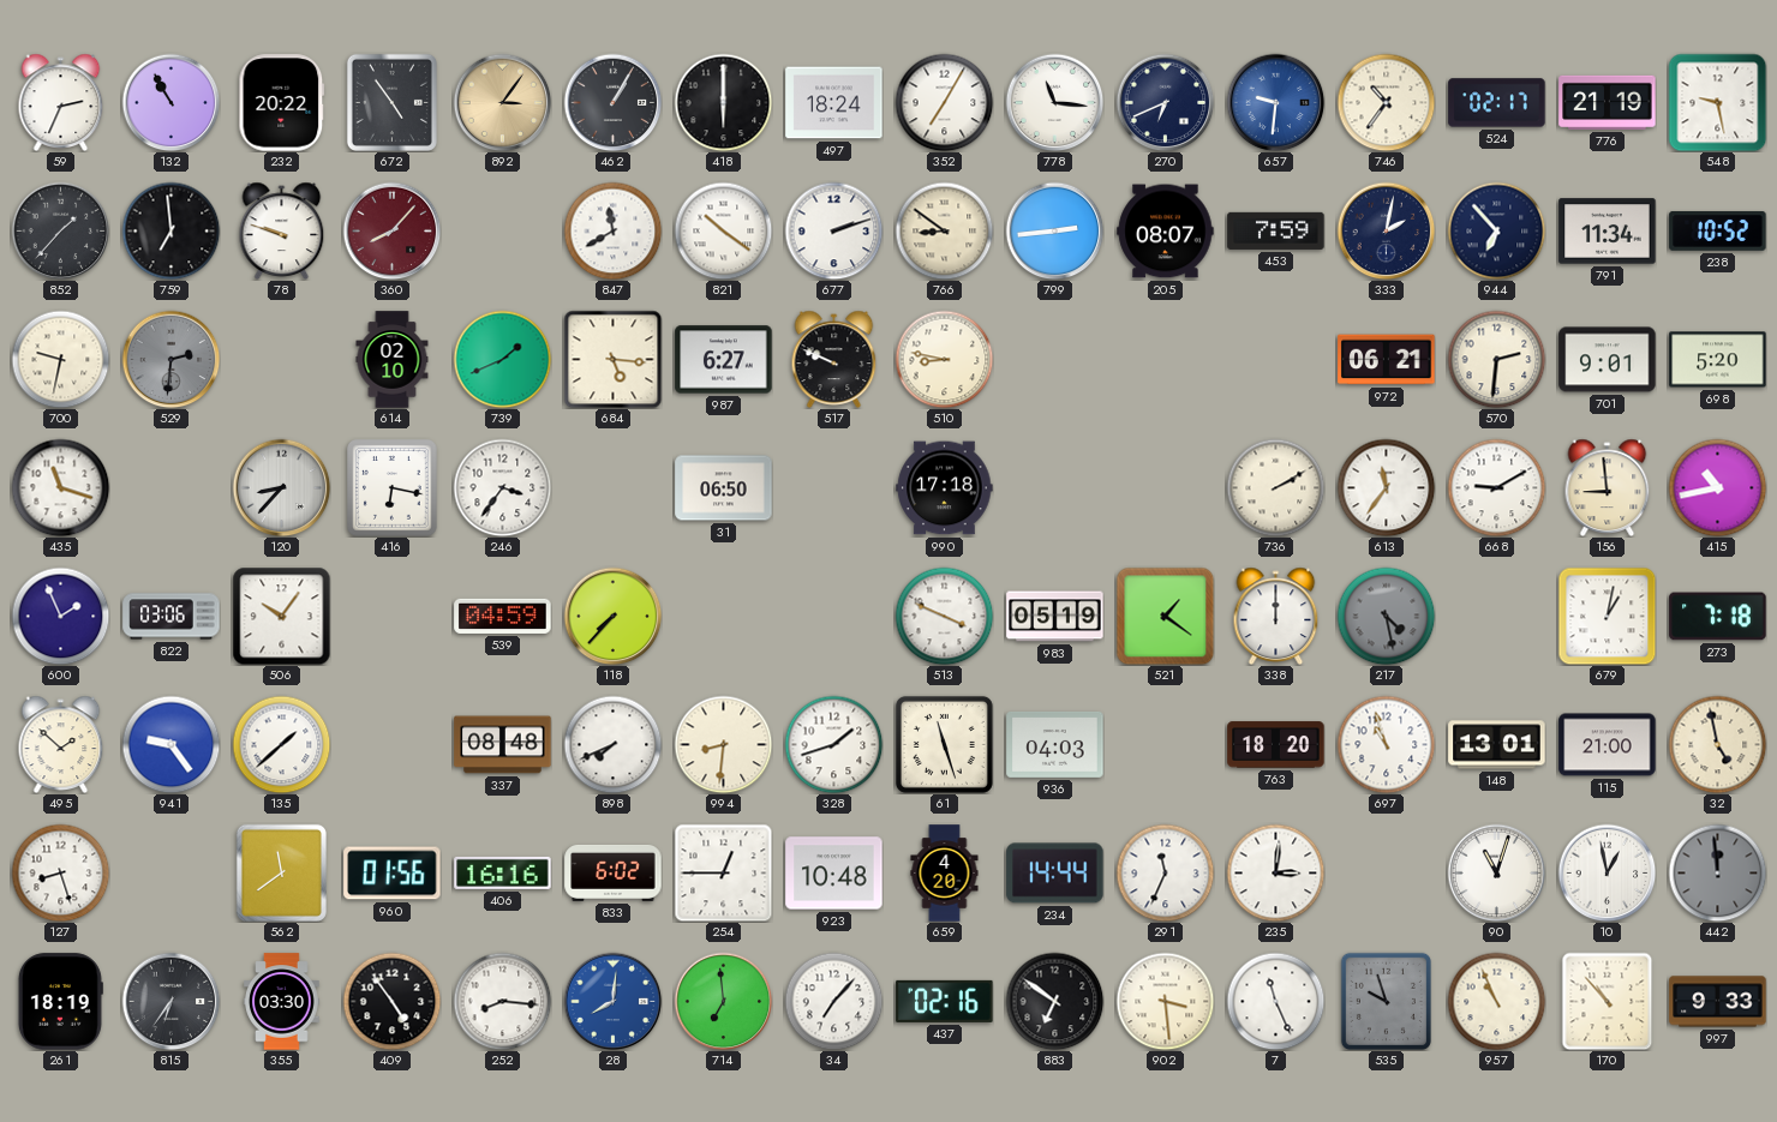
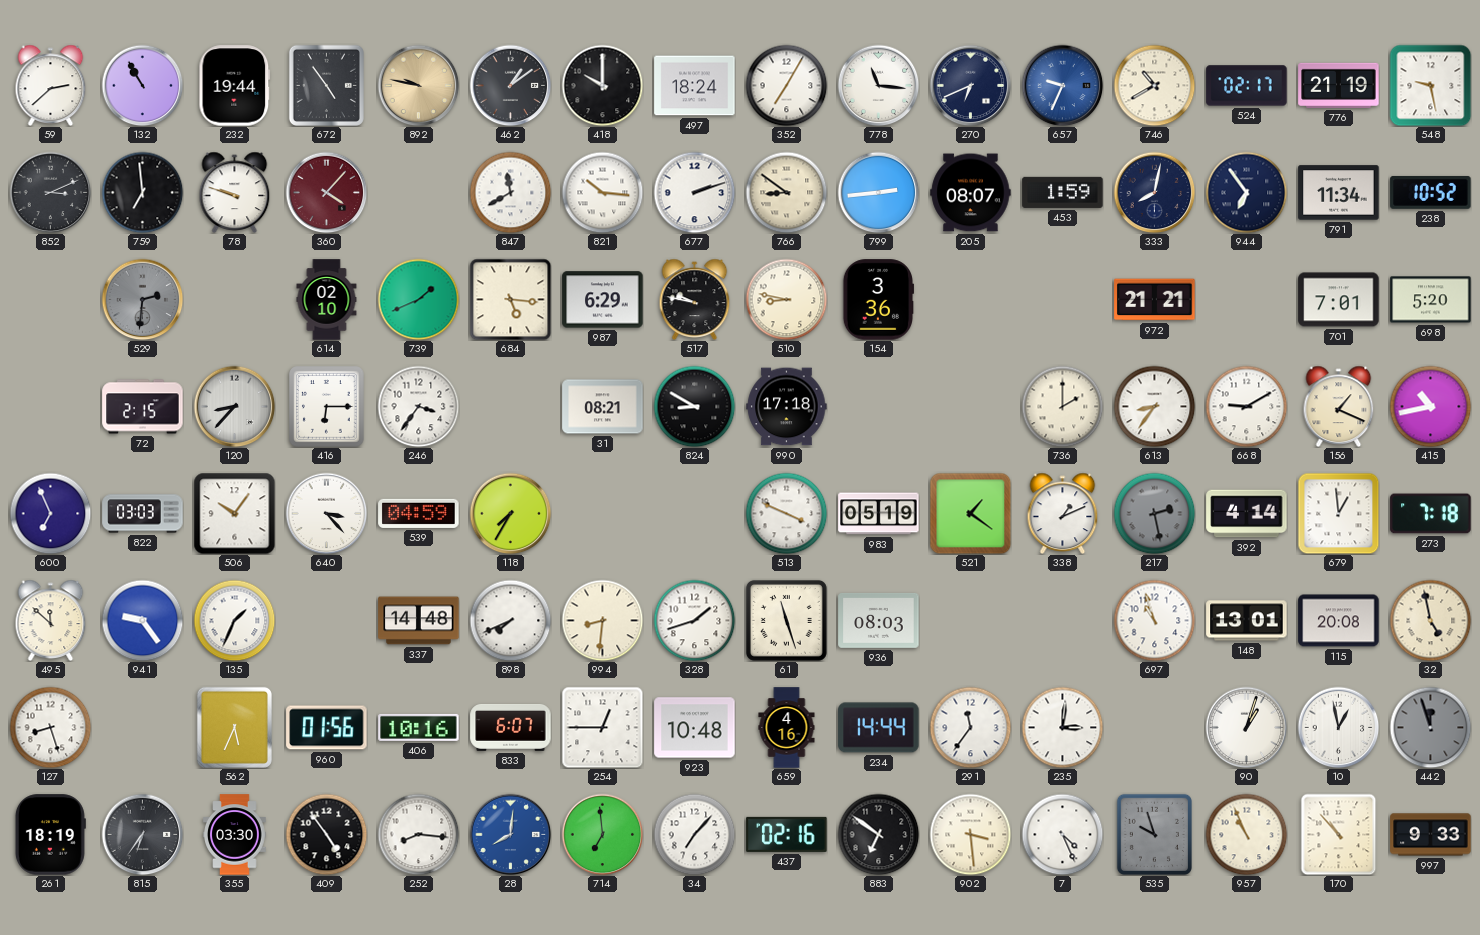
59: 2:34 -> 2:38
232: 20:22 -> 19:44
892: 3:06 -> 9:47
462: 1:05 -> 1:09
418: 6:00 -> 10:00
657: 9:31 -> 9:34
746: 10:36 -> 10:40
852: 1:37 -> 3:11
360: 8:07 -> 4:07
821: 10:21 -> 10:16
453: 7:59 -> 1:59
333: 2:02 -> 8:02
944: 6:53 -> 6:54
700: 9:32 -> none
987: 6:27 -> 6:29
517: 9:49 -> 9:47
154: none -> 3:36
972: 06:21 -> 21:21
570: 2:31 -> none
701: 9:01 -> 7:01
435: 11:18 -> none
72: none -> 2:15
416: 6:17 -> 6:15
31: 06:50 -> 08:21
824: none -> 8:50
736: 2:10 -> 2:00
613: 11:36 -> 8:36
156: 8:59 -> 1:19
600: 1:56 -> 6:56
822: 03:06 -> 03:03
640: none -> 3:23
118: 7:37 -> 7:35
338: 12:00 -> 1:11
217: 4:28 -> 2:28
392: none -> 4:14
679: 1:02 -> 12:59
495: 1:52 -> 11:52
135: 1:38 -> 1:34
337: 08:48 -> 14:48
936: 04:03 -> 08:03
763: 18:20 -> none
115: 21:00 -> 20:08
562: 11:39 -> 5:34
406: 16:16 -> 10:16
833: 6:02 -> 6:07
659: 4:20 -> 4:16
291: 11:34 -> 11:36
90: 11:03 -> 1:03
442: 11:59 -> 11:57
7: 11:26 -> 4:26
